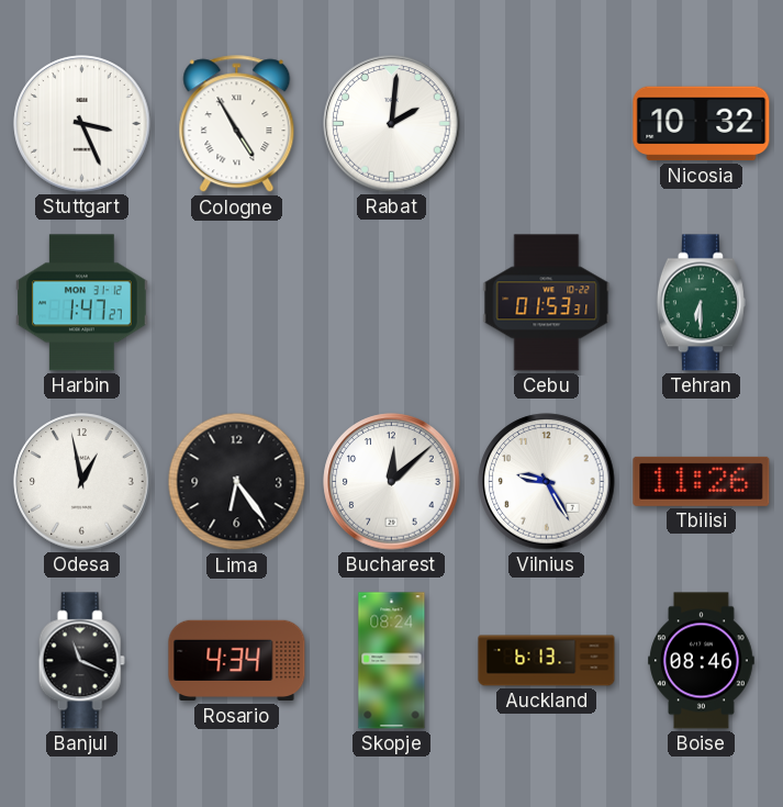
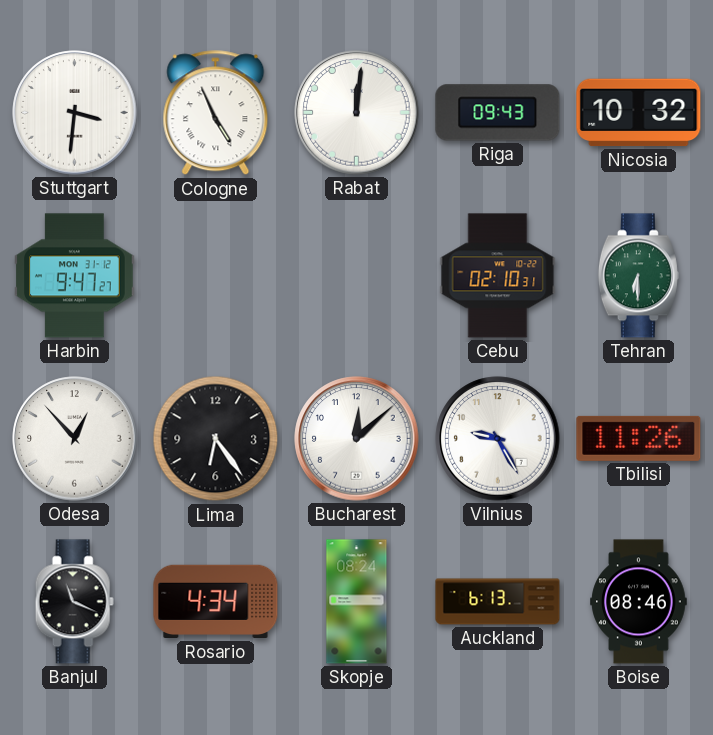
Stuttgart: 3:26 -> 3:31
Cologne: 4:55 -> 4:56
Rabat: 2:01 -> 12:01
Riga: none -> 09:43
Harbin: 1:47 -> 9:47
Cebu: 01:53 -> 02:10
Odesa: 12:58 -> 12:53
